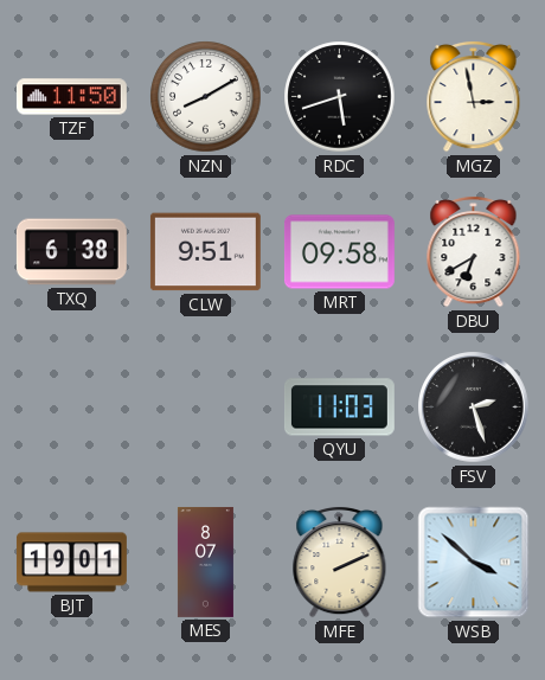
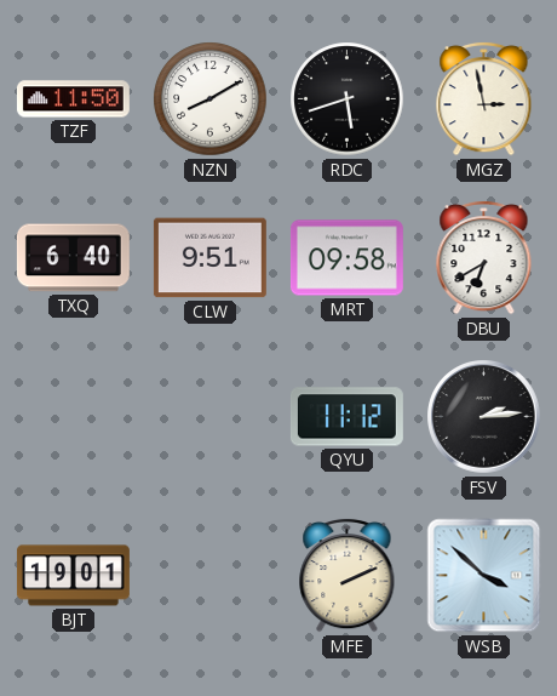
TXQ: 6:38 -> 6:40
QYU: 11:03 -> 11:12
FSV: 2:27 -> 2:14
MES: 8:07 -> none
